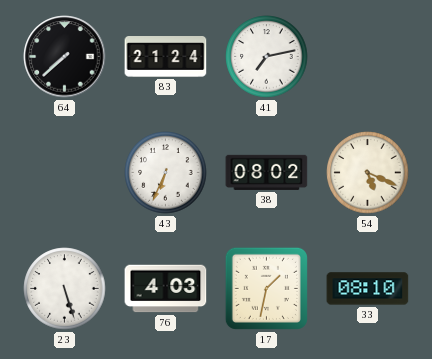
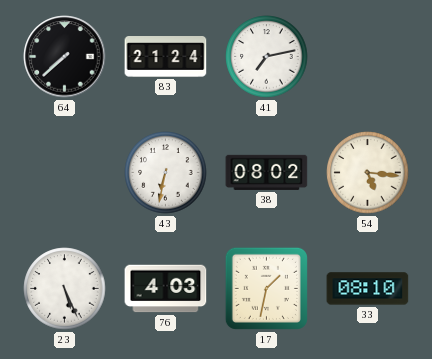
43: 6:34 -> 6:32
54: 5:19 -> 5:16
23: 5:27 -> 5:26
